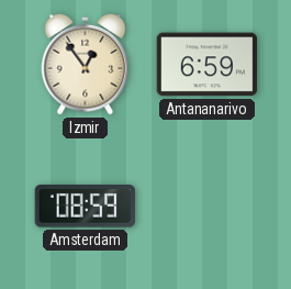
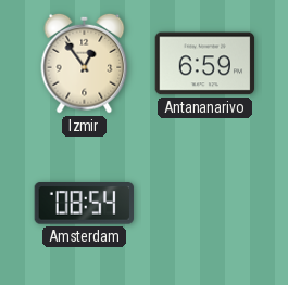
Amsterdam: 08:59 -> 08:54
